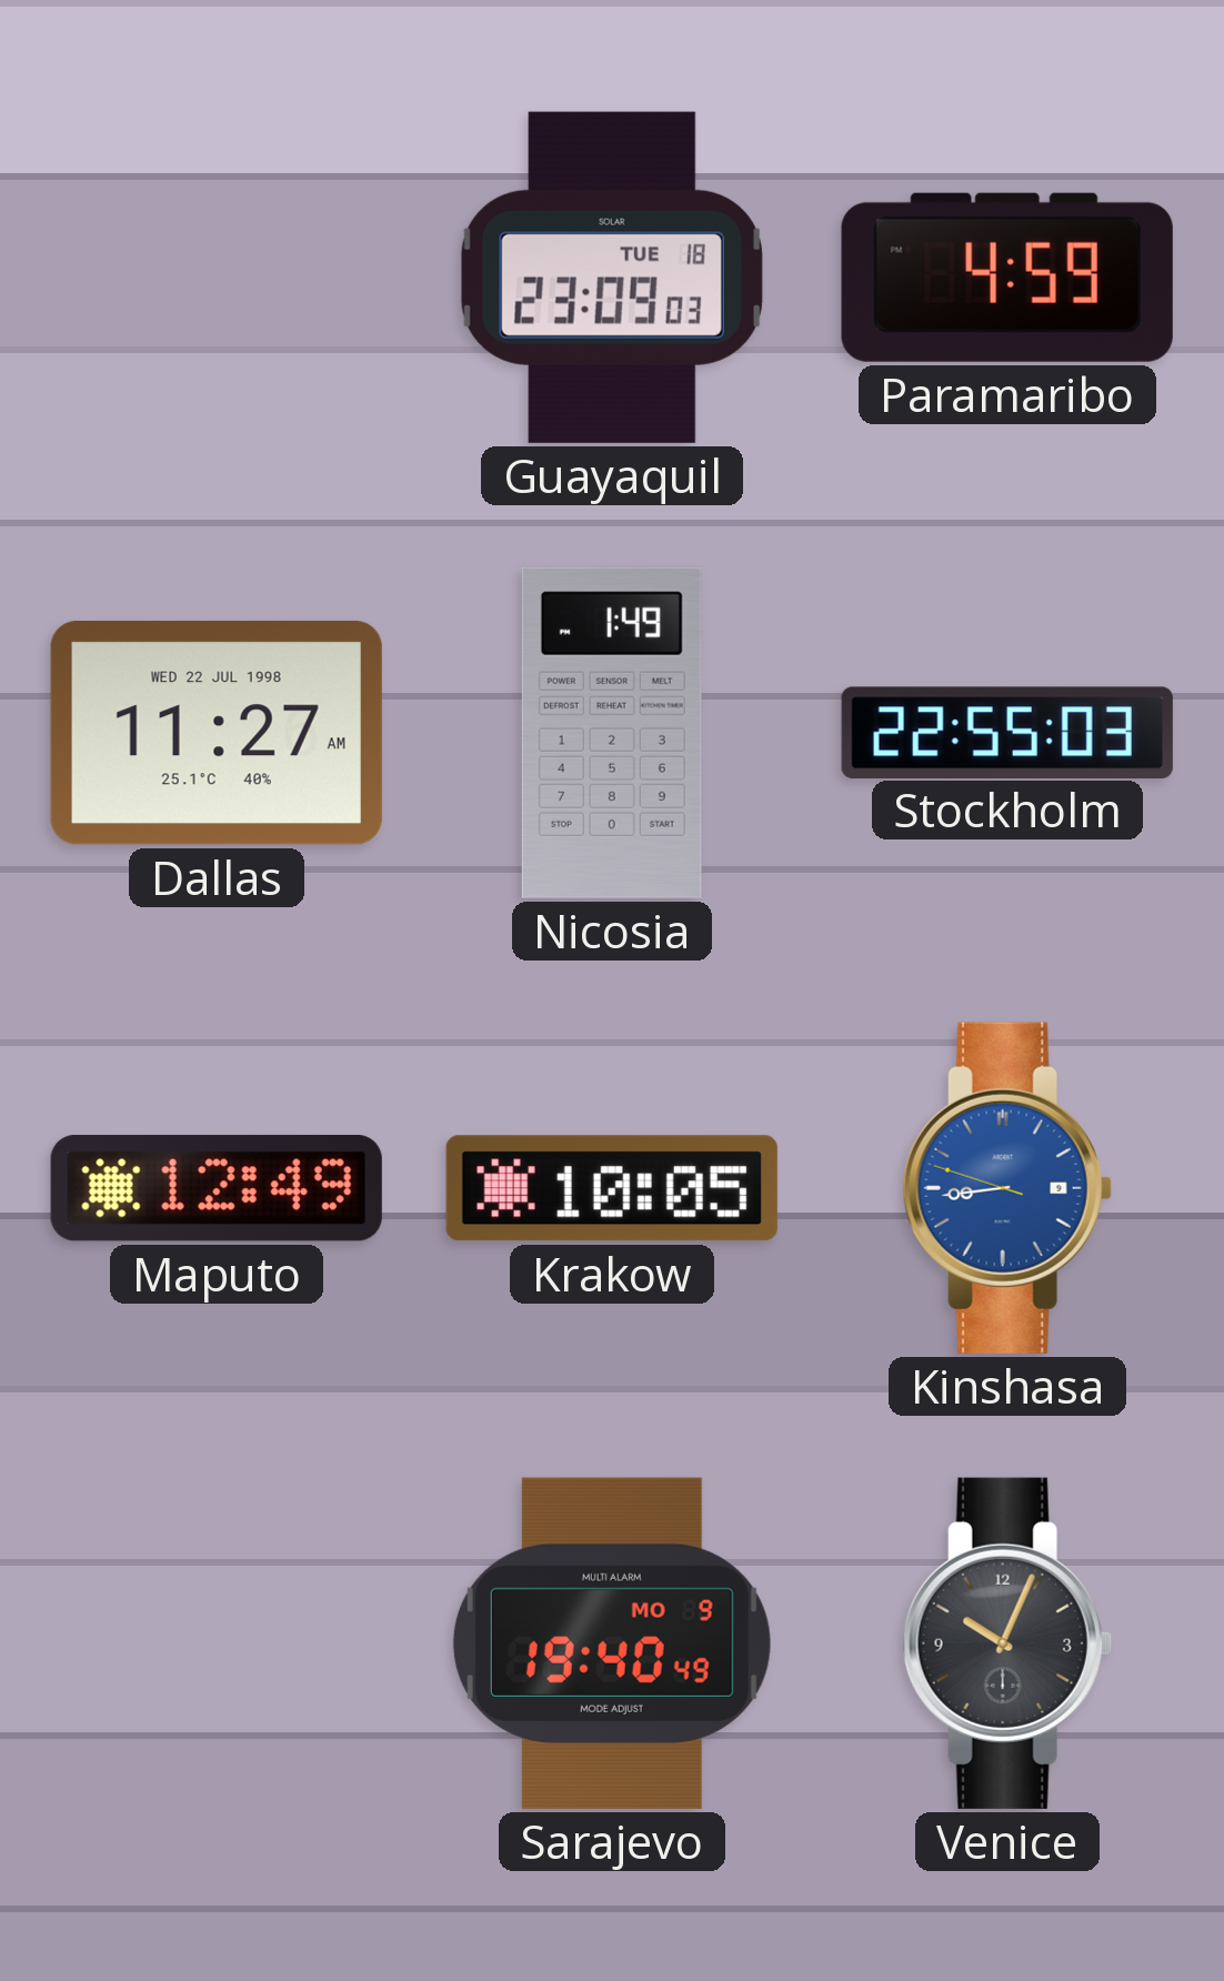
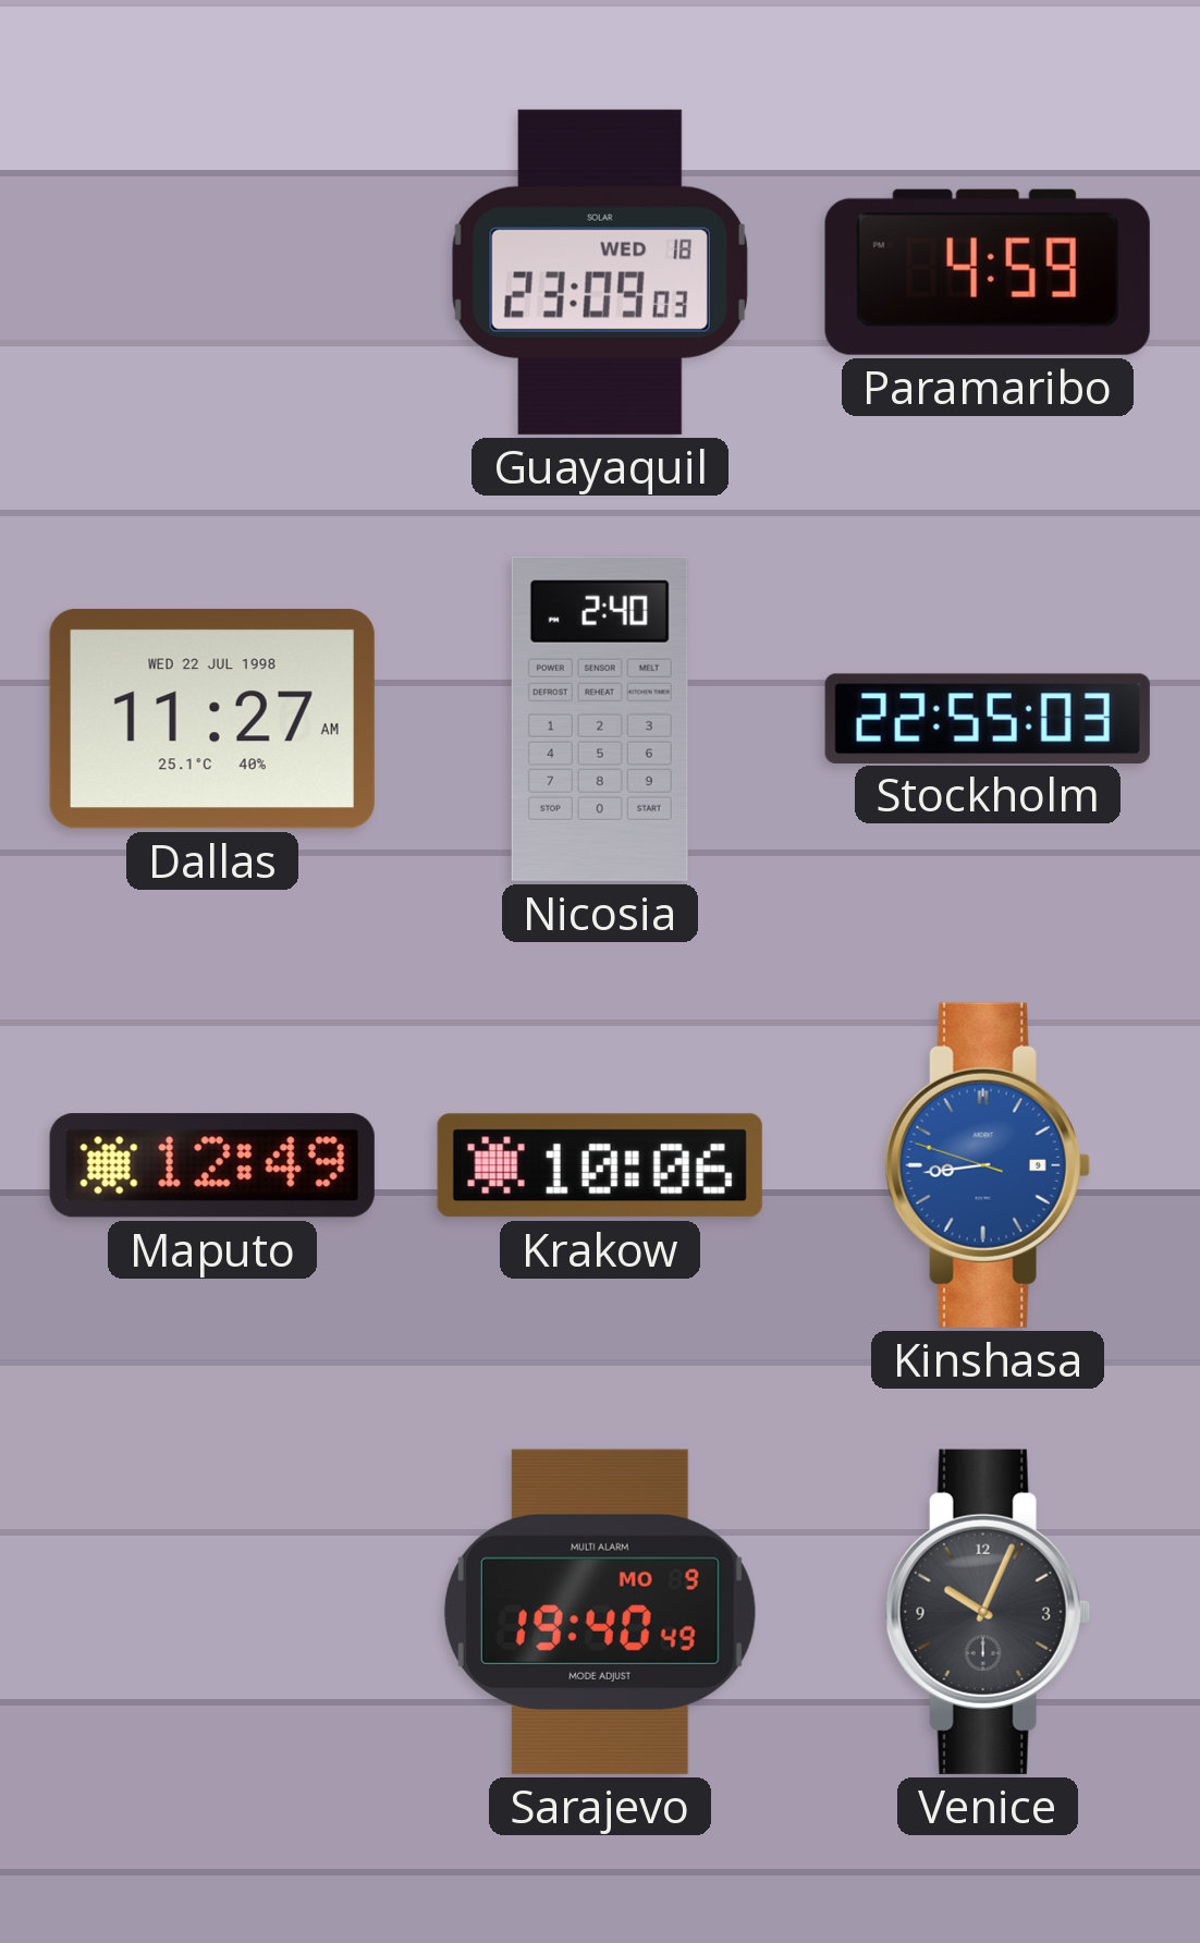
Guayaquil date: TUE 18 -> WED 18
Nicosia: 1:49 -> 2:40
Krakow: 10:05 -> 10:06
